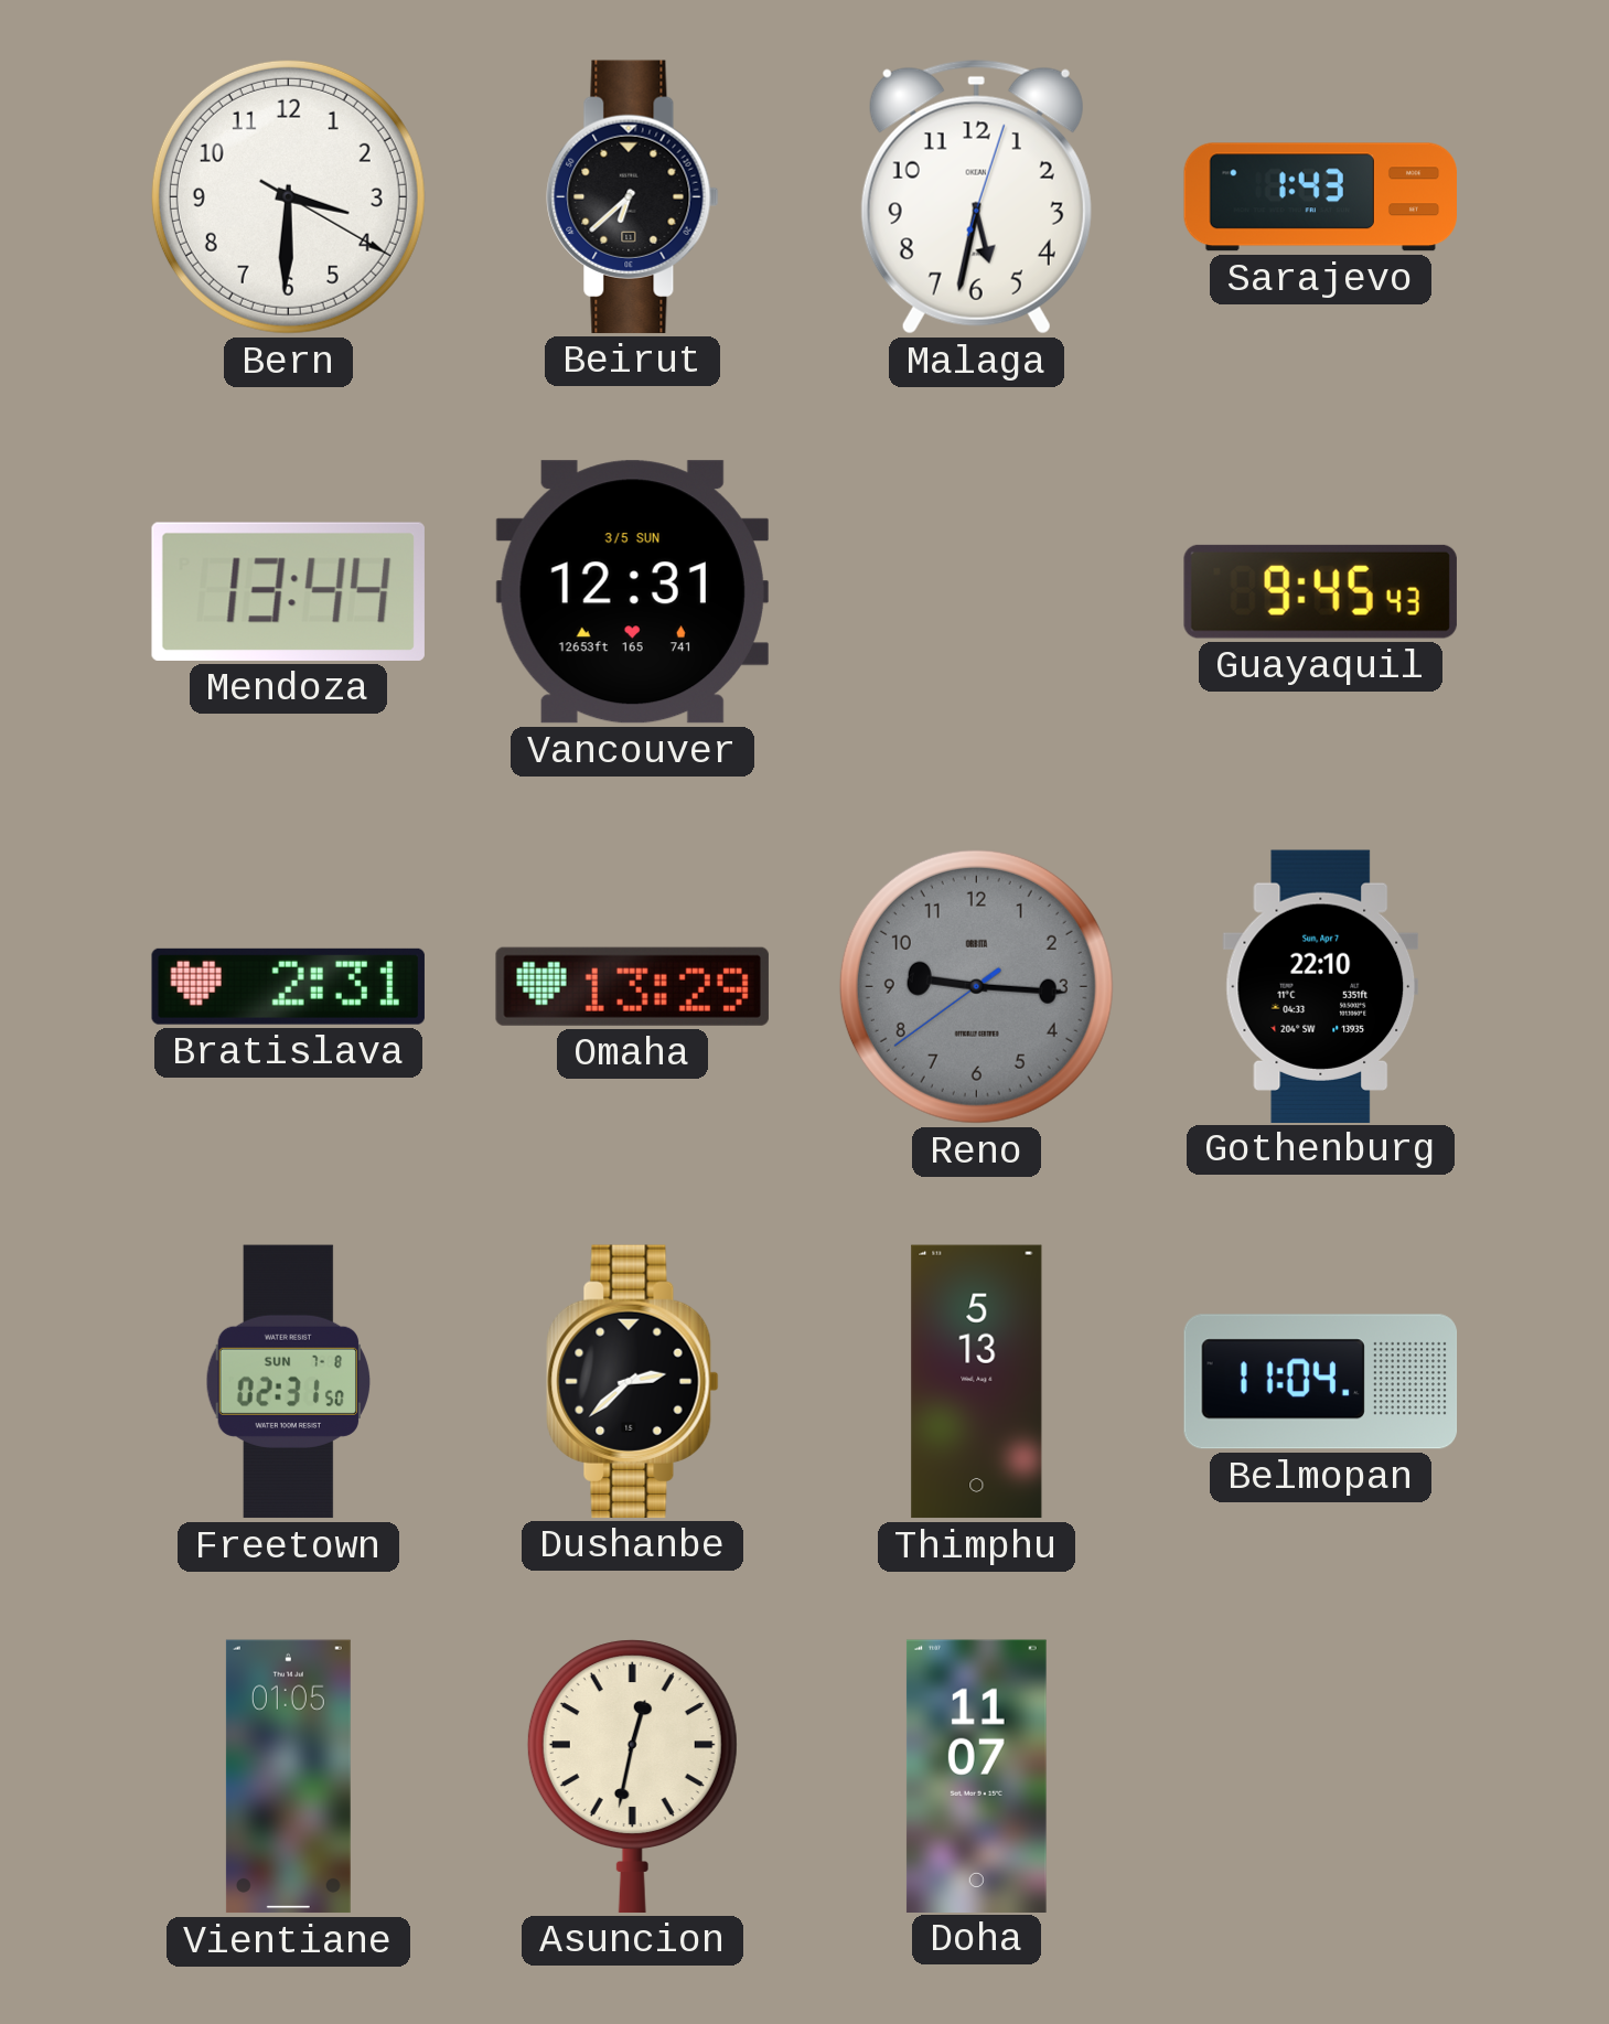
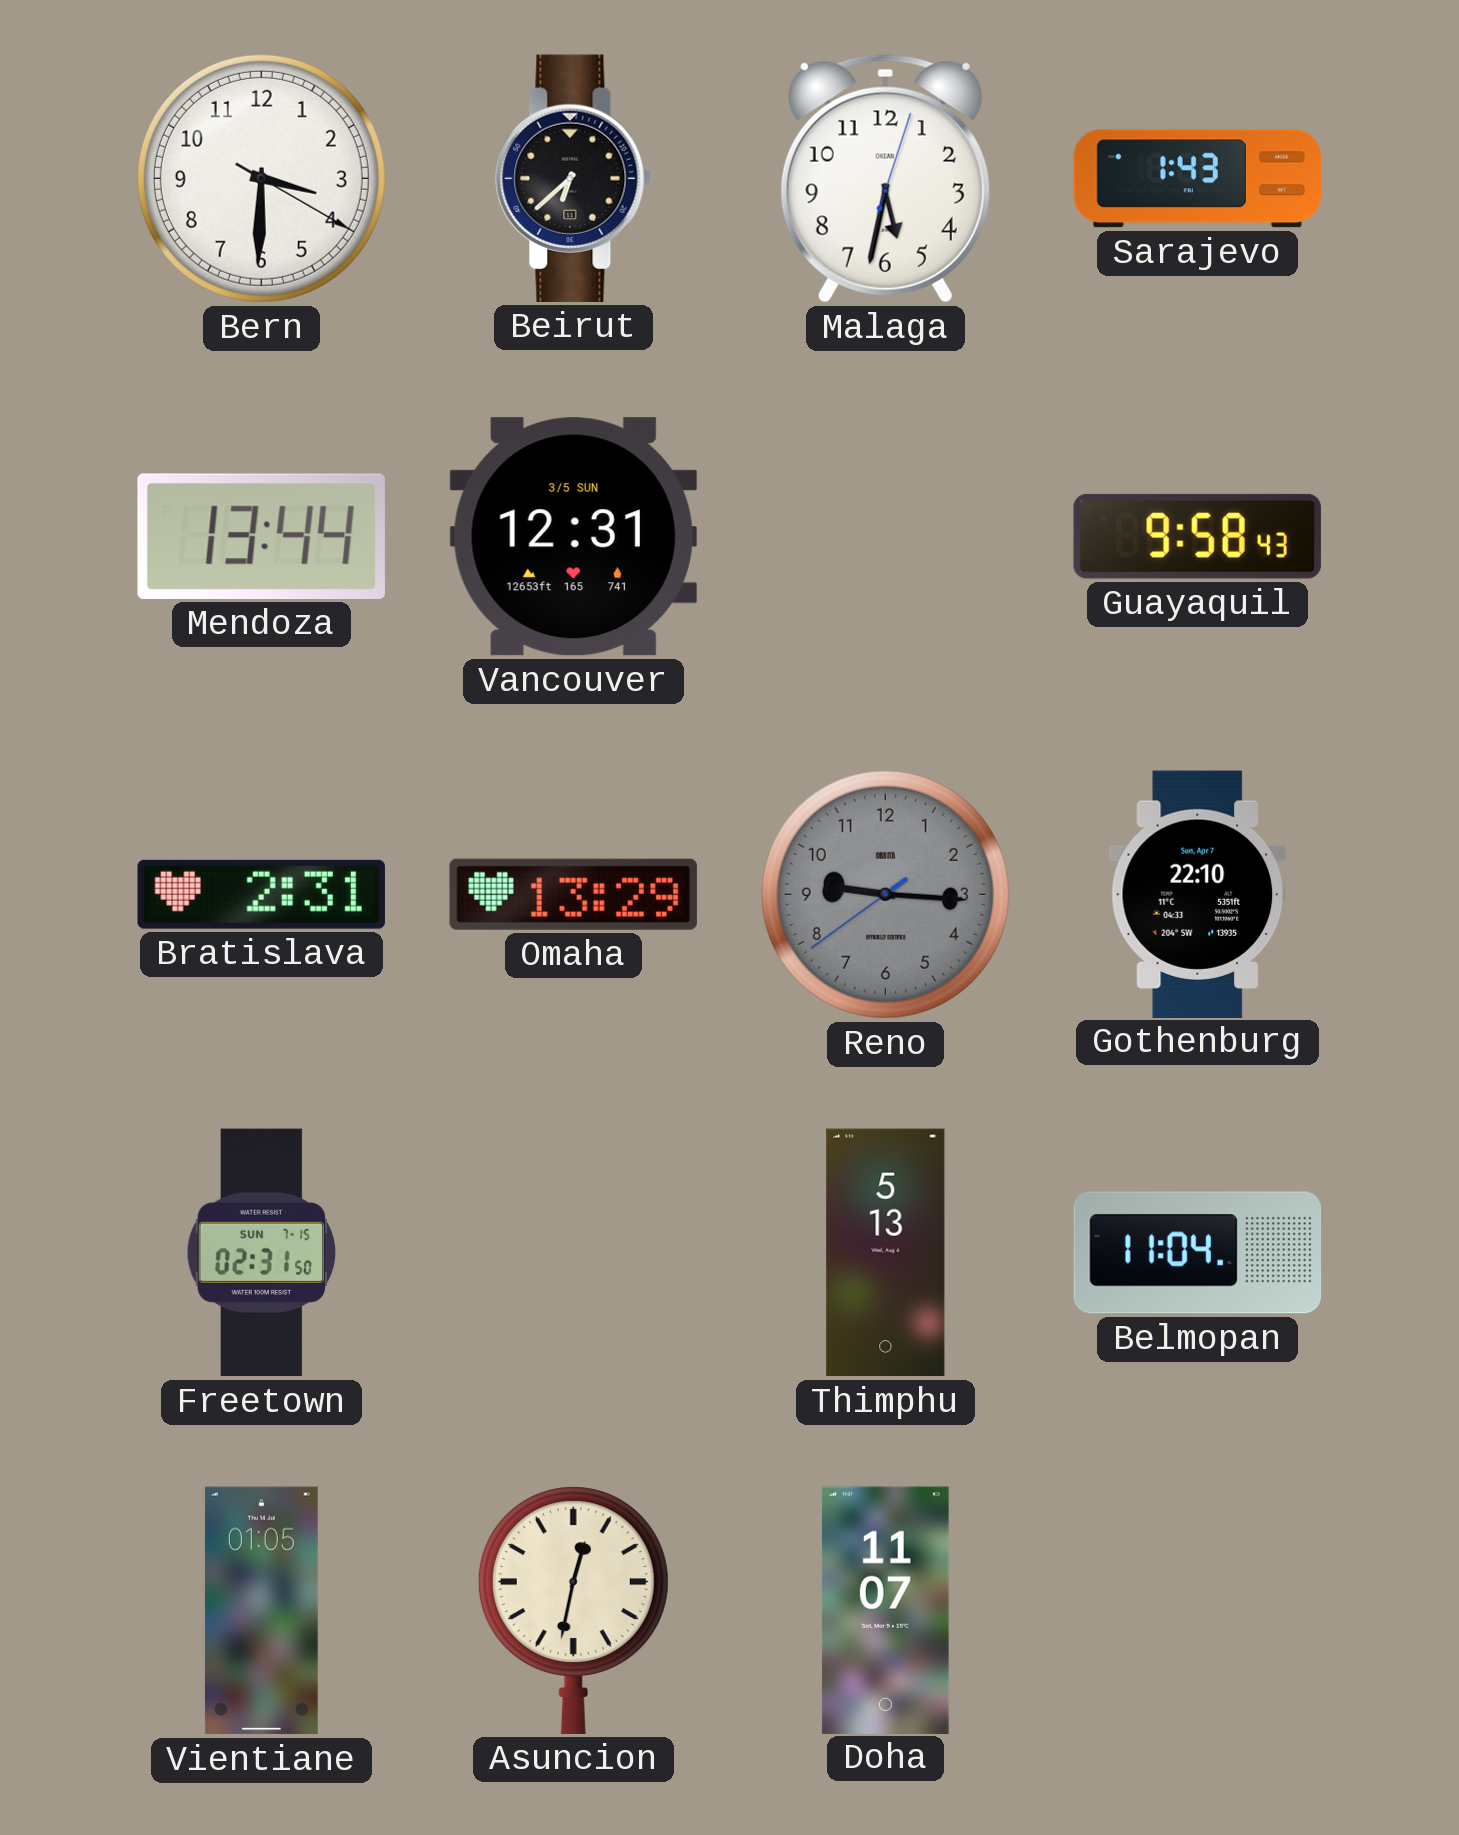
Guayaquil: 9:45 -> 9:58
Freetown date: SUN 7-8 -> SUN 7-15
Dushanbe: 2:38 -> none
